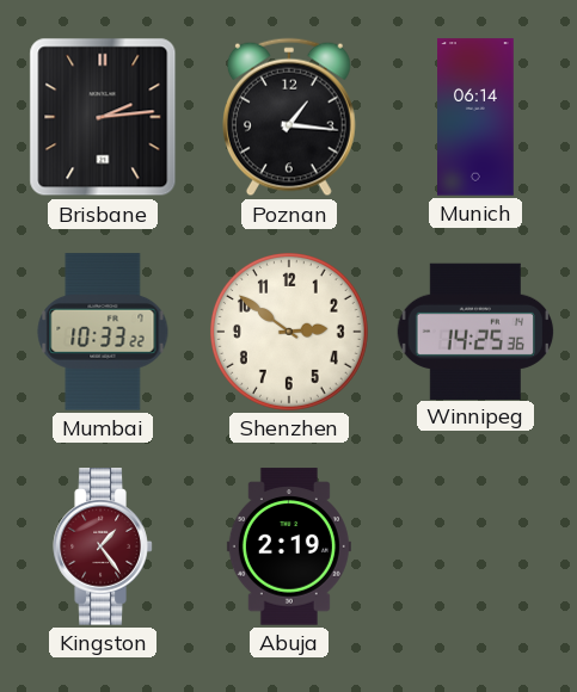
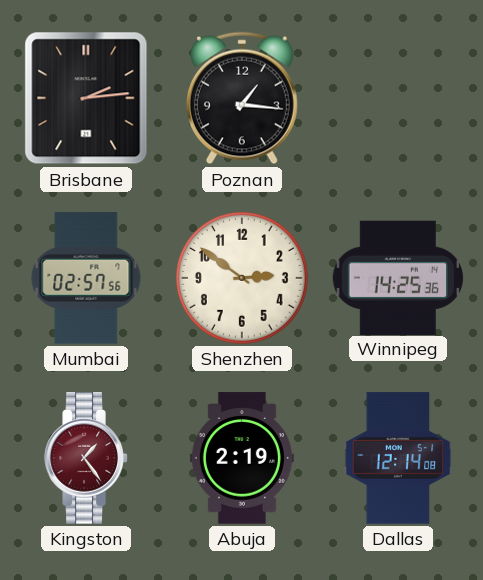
Munich: 06:14 -> none
Mumbai: 10:33 -> 02:57
Dallas: none -> 12:14
